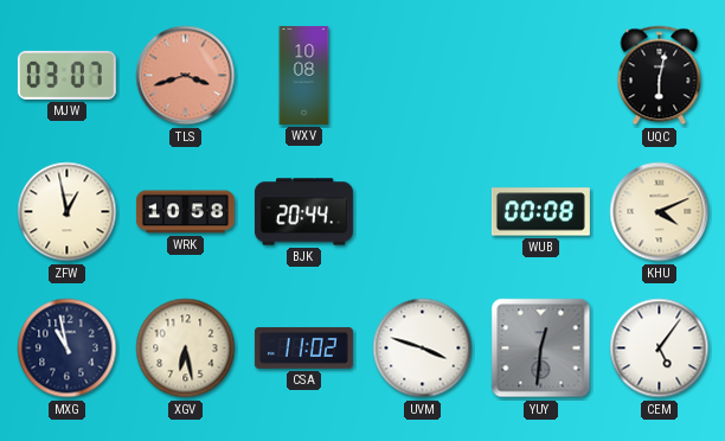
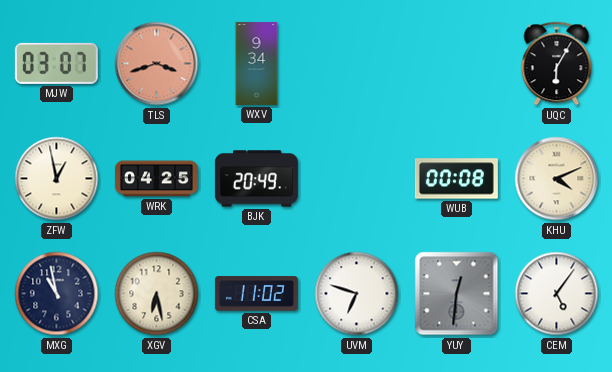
WXV: 10:08 -> 9:34
UQC: 6:02 -> 6:05
WRK: 10:58 -> 04:25
BJK: 20:44 -> 20:49
UVM: 3:48 -> 6:48
